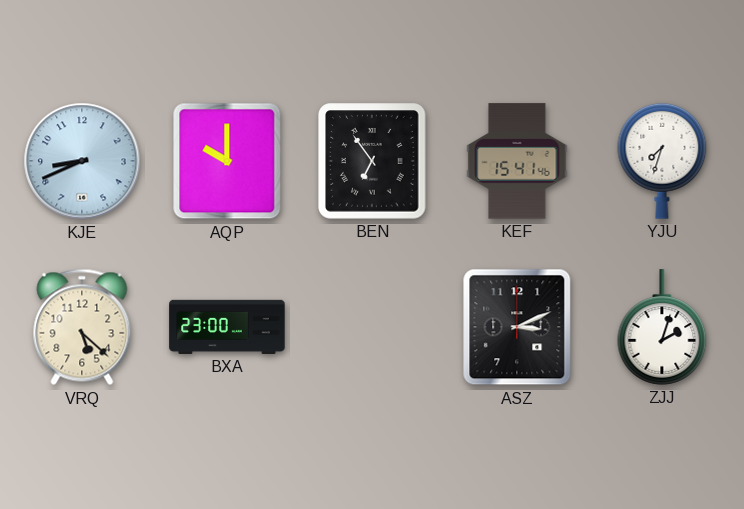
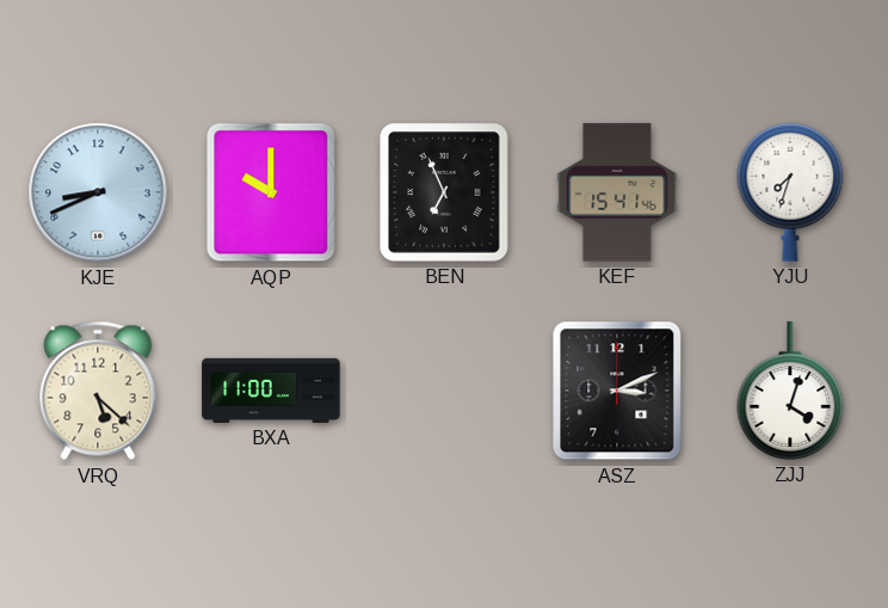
BEN: 6:54 -> 6:56
BXA: 23:00 -> 11:00
ZJJ: 2:03 -> 4:03
